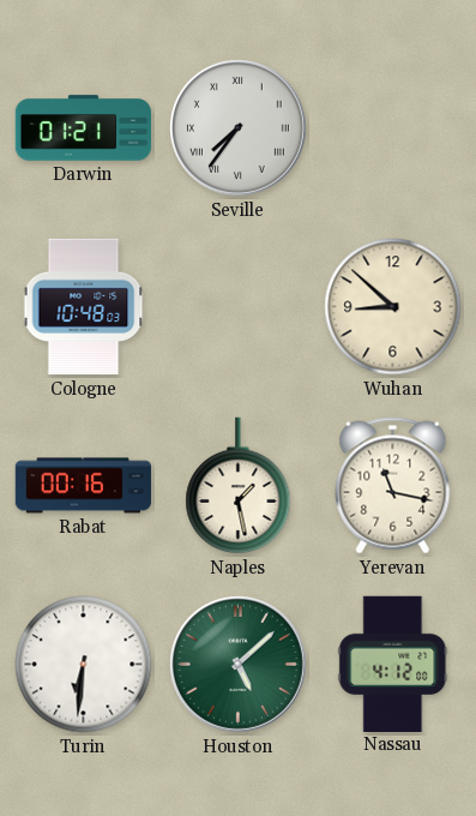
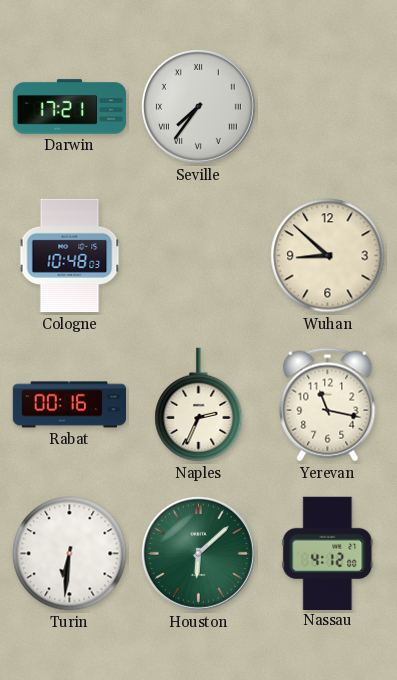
Darwin: 01:21 -> 17:21
Naples: 1:28 -> 2:34
Houston: 5:08 -> 6:08
